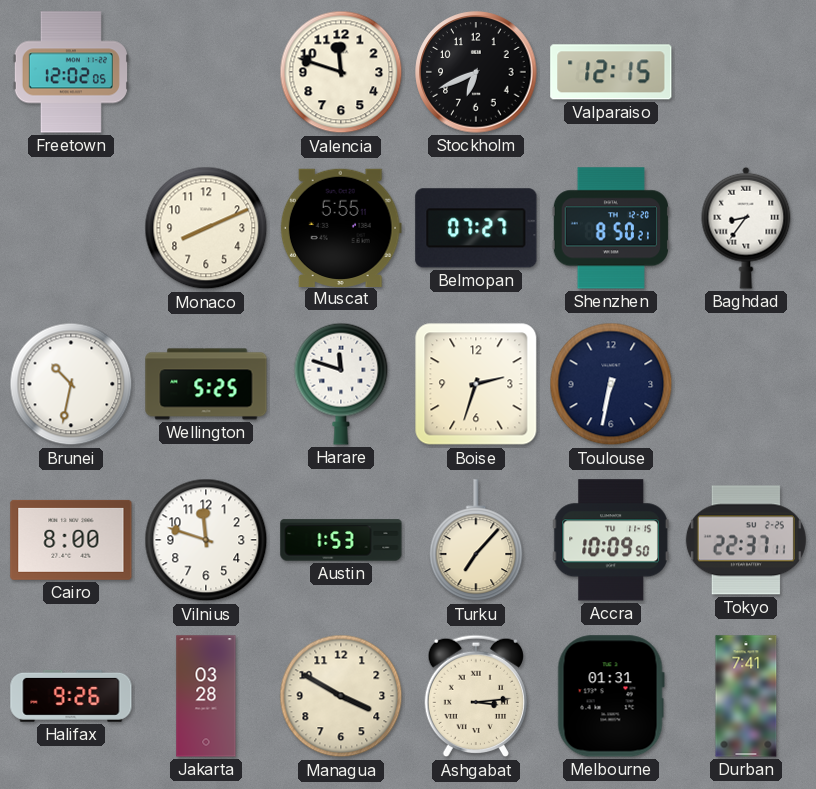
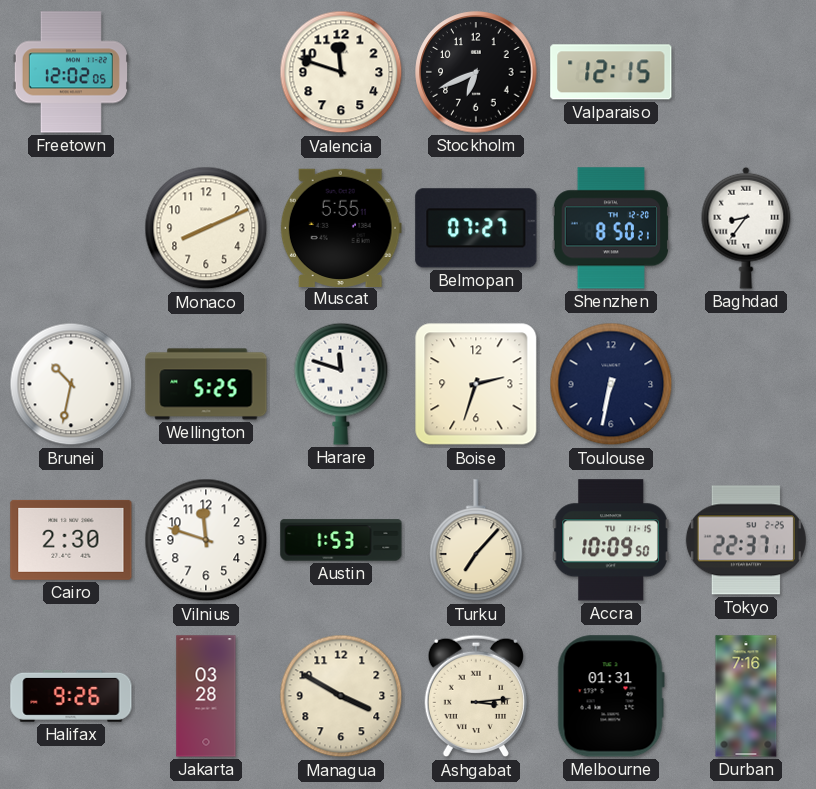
Cairo: 8:00 -> 2:30
Durban: 7:41 -> 7:16
